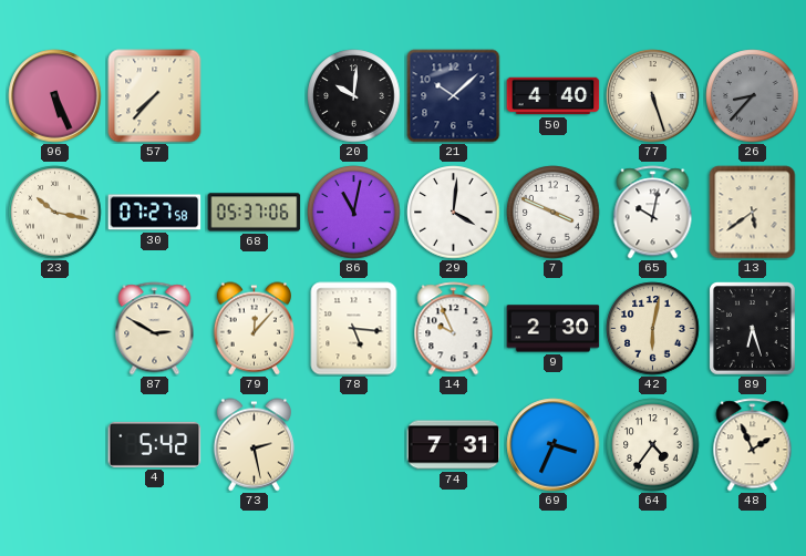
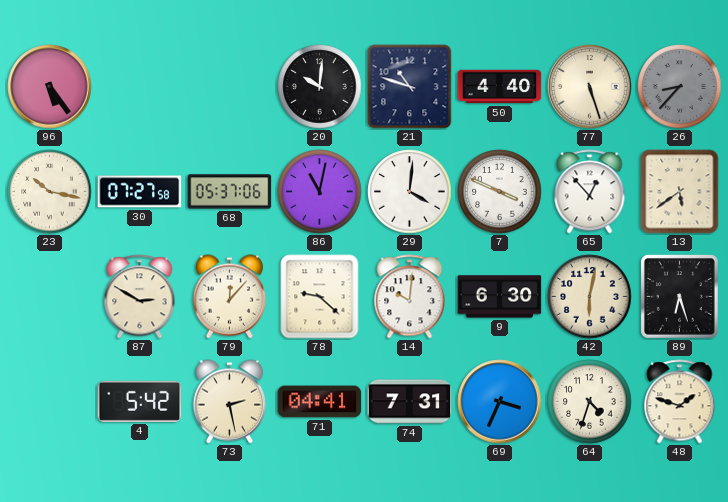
96: 5:26 -> 5:24
57: 7:37 -> none
21: 10:08 -> 10:48
65: 10:02 -> 12:53
78: 5:16 -> 9:22
14: 9:56 -> 10:01
9: 2:30 -> 6:30
71: none -> 04:41
64: 4:36 -> 4:33
48: 1:56 -> 1:48
